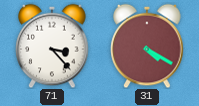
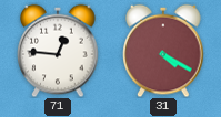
71: 3:23 -> 12:46
